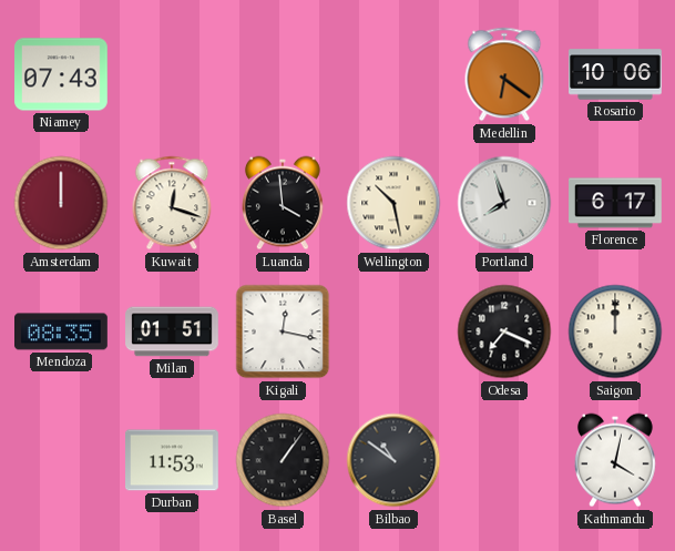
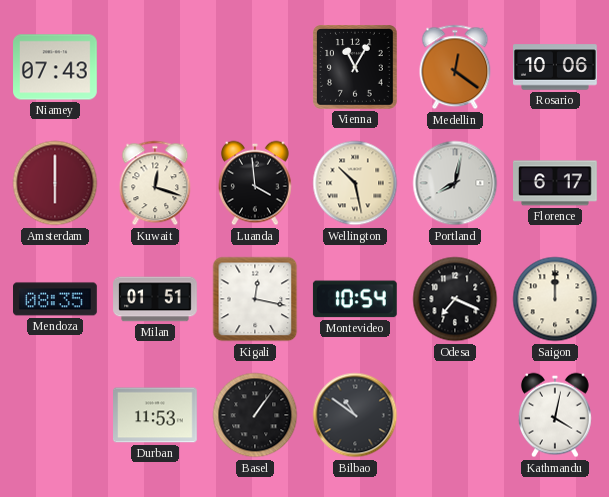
Vienna: none -> 11:05
Medellin: 6:21 -> 12:21
Amsterdam: 12:00 -> 6:00
Portland: 7:57 -> 8:02
Montevideo: none -> 10:54
